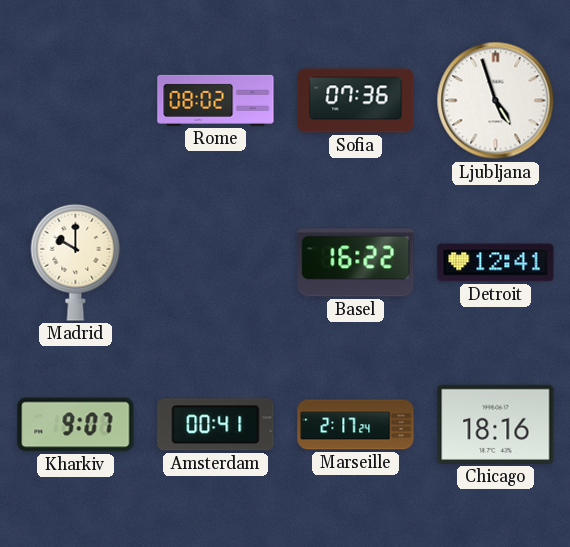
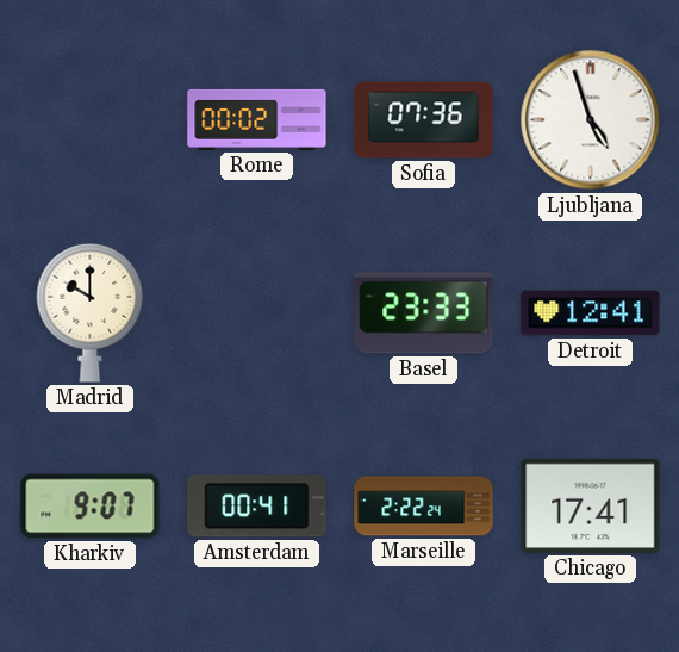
Rome: 08:02 -> 00:02
Basel: 16:22 -> 23:33
Marseille: 2:17 -> 2:22
Chicago: 18:16 -> 17:41
